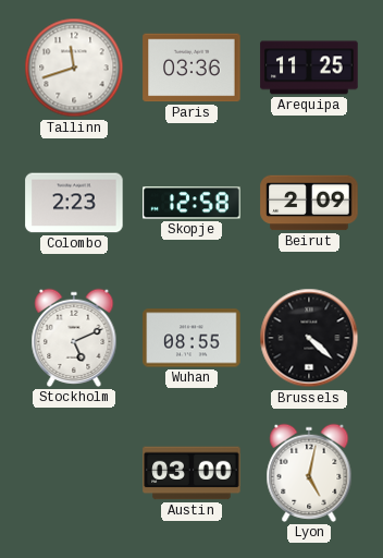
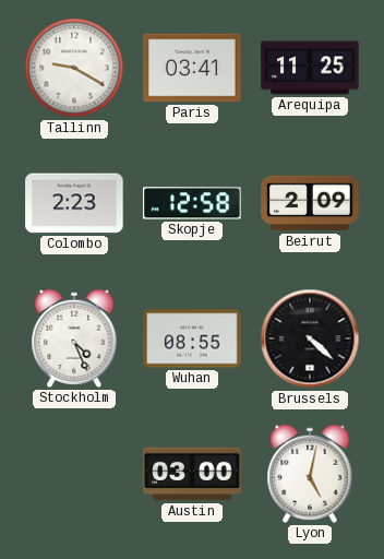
Tallinn: 11:42 -> 9:20
Paris: 03:36 -> 03:41
Stockholm: 5:11 -> 4:26
